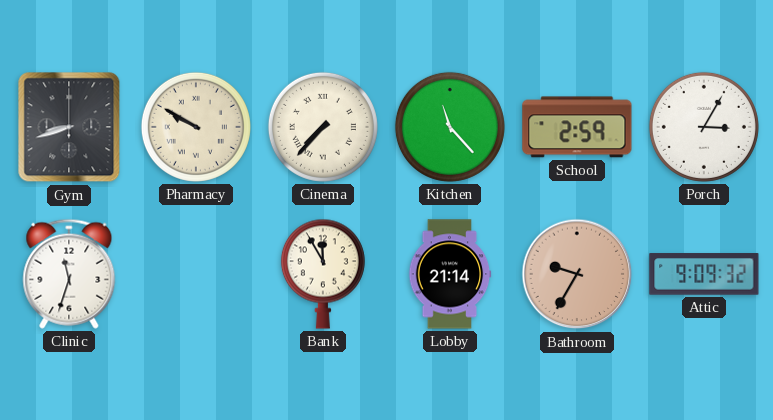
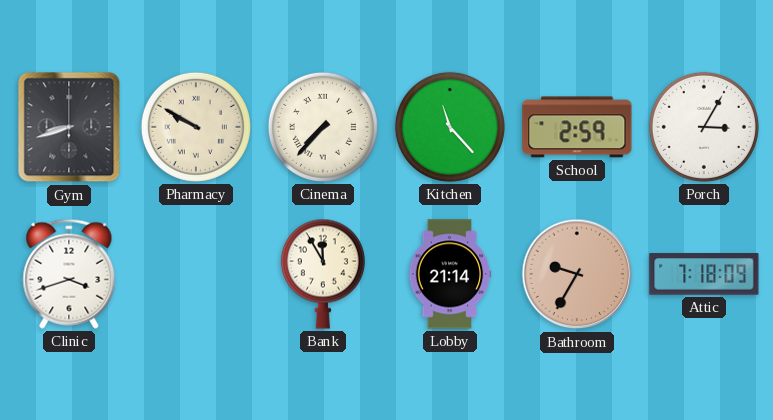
Clinic: 11:33 -> 3:42
Attic: 9:09 -> 7:18
